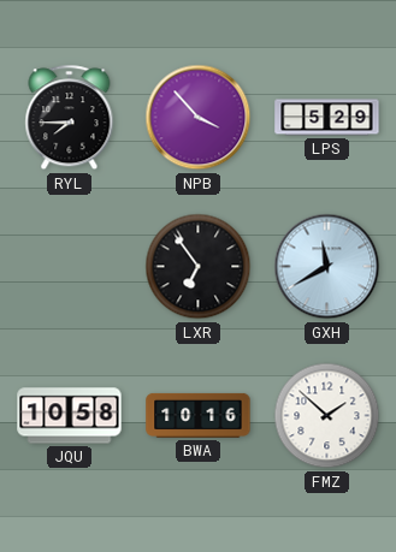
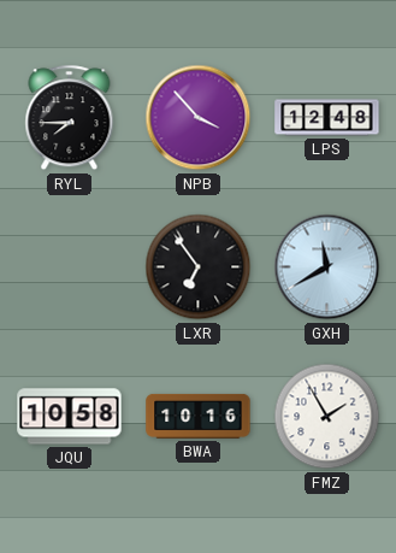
LPS: 5:29 -> 12:48
FMZ: 1:52 -> 1:55
